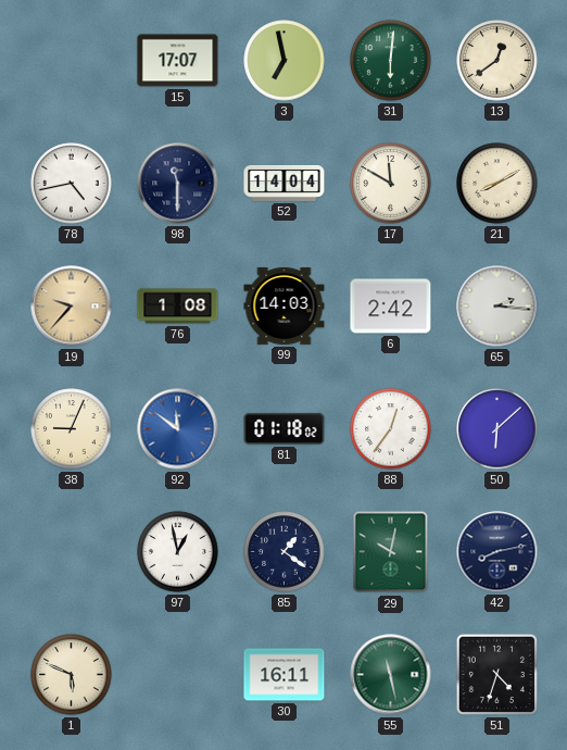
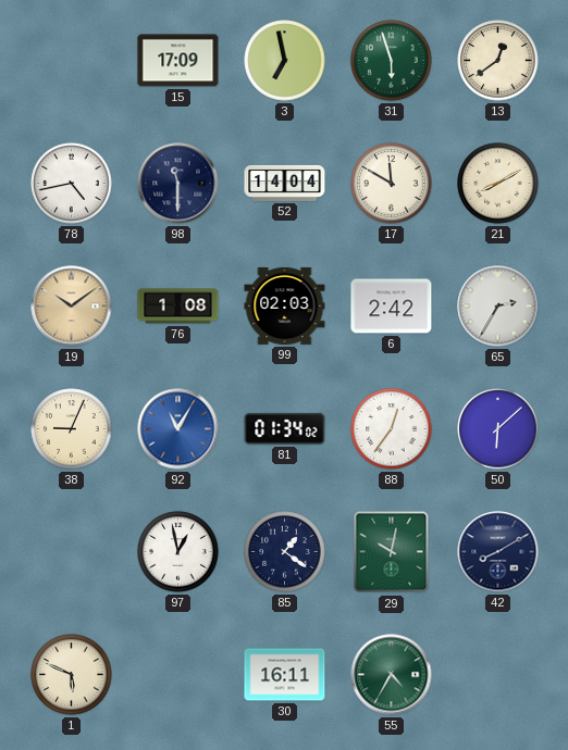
15: 17:07 -> 17:09
31: 6:01 -> 5:57
19: 9:37 -> 10:09
99: 14:03 -> 02:03
65: 2:16 -> 2:35
92: 11:51 -> 11:05
81: 01:18 -> 01:34
42: 8:13 -> 8:10
55: 11:28 -> 4:35
51: 4:33 -> none
